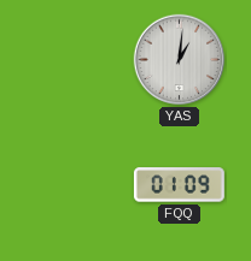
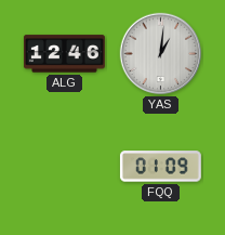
ALG: none -> 12:46
